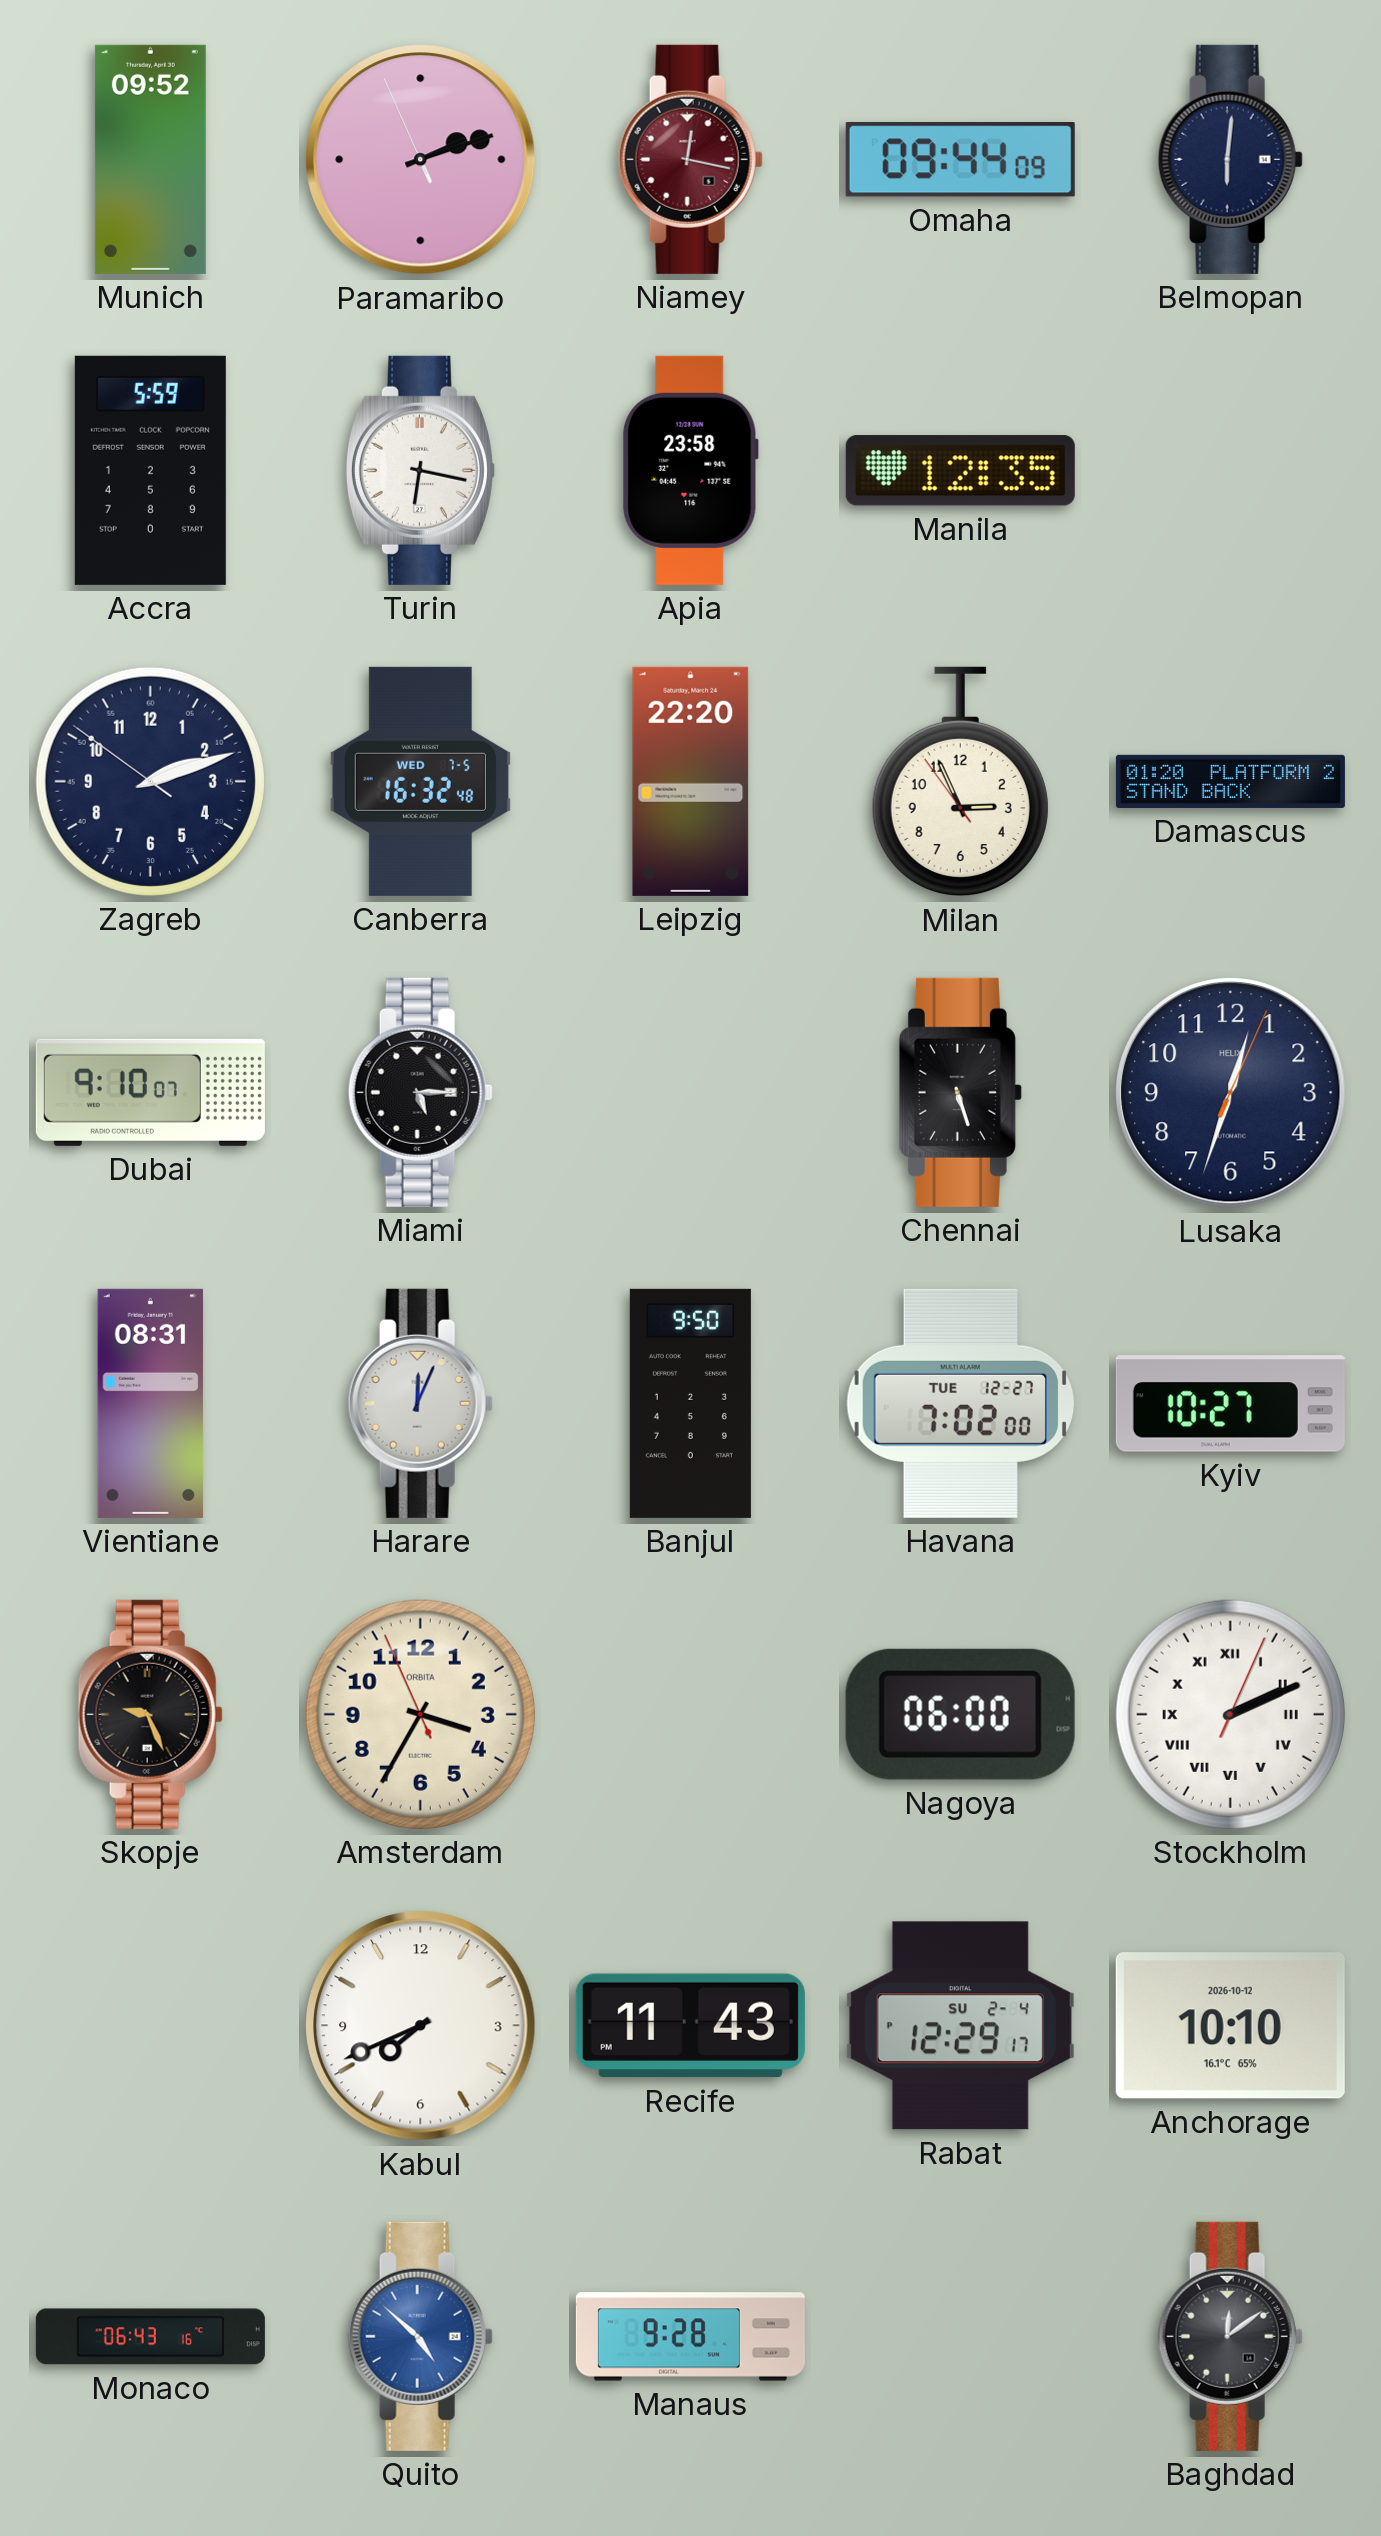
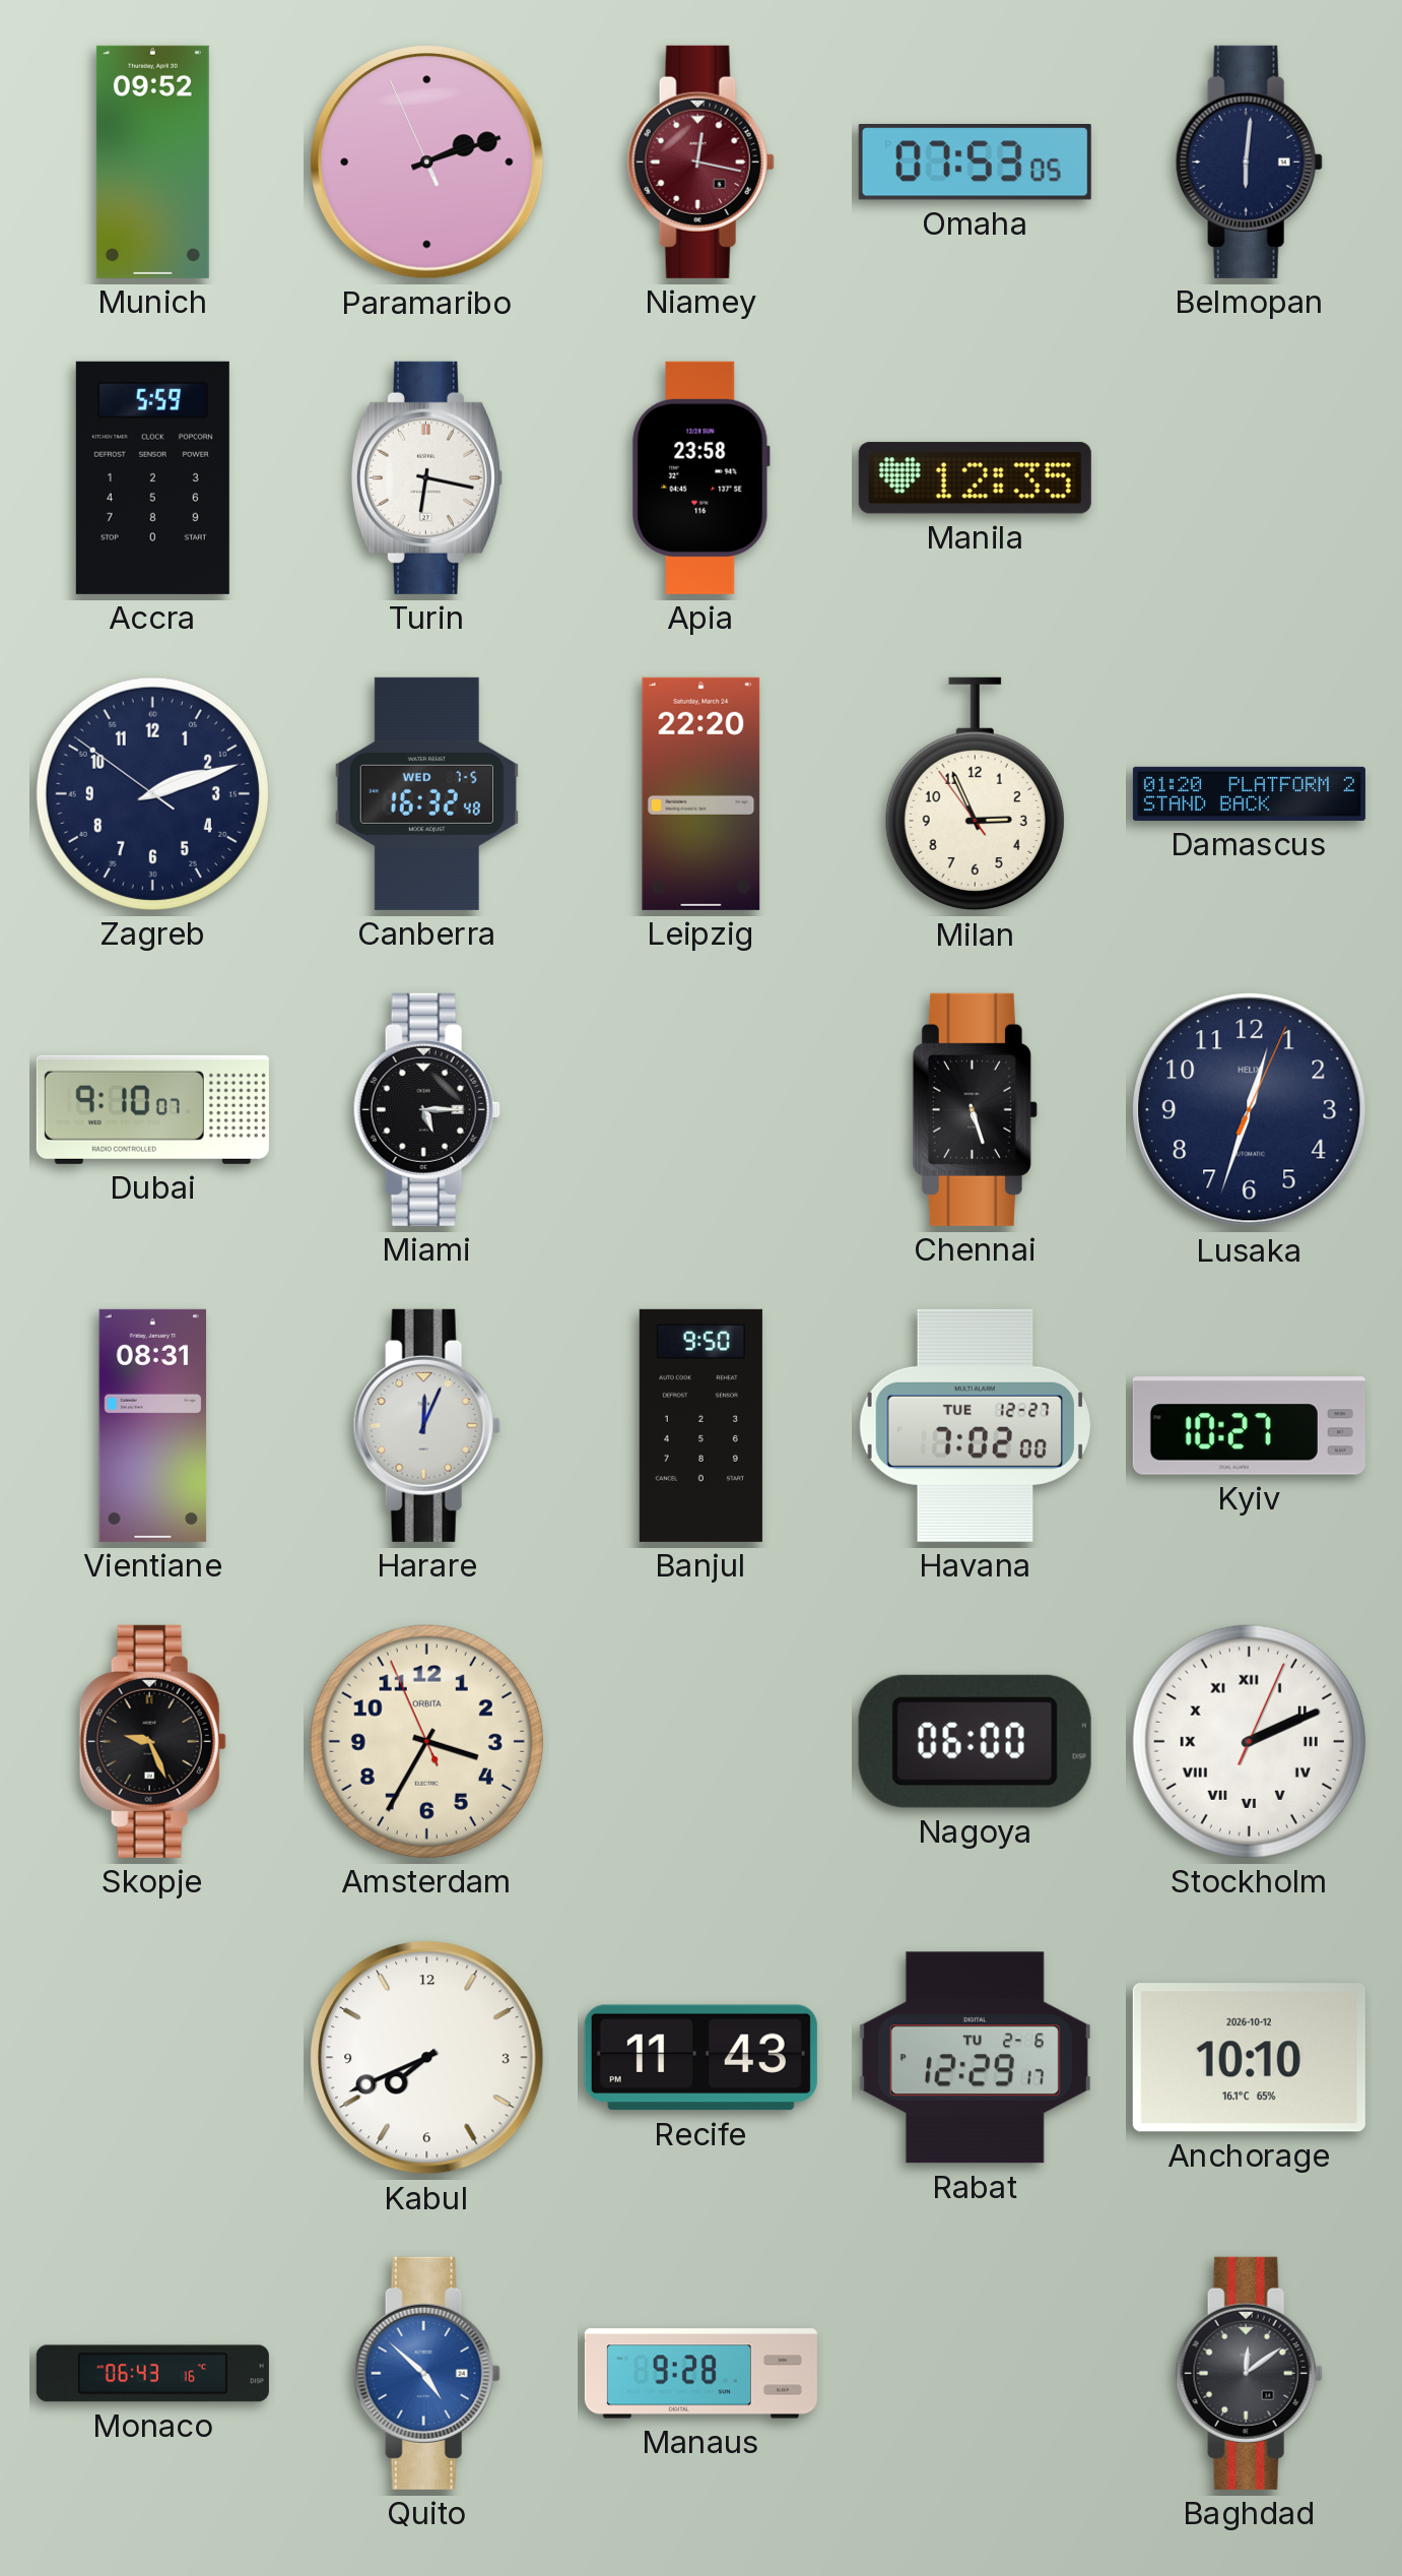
Omaha: 09:44 -> 07:53
Rabat date: SU 2-4 -> TU 2-6
